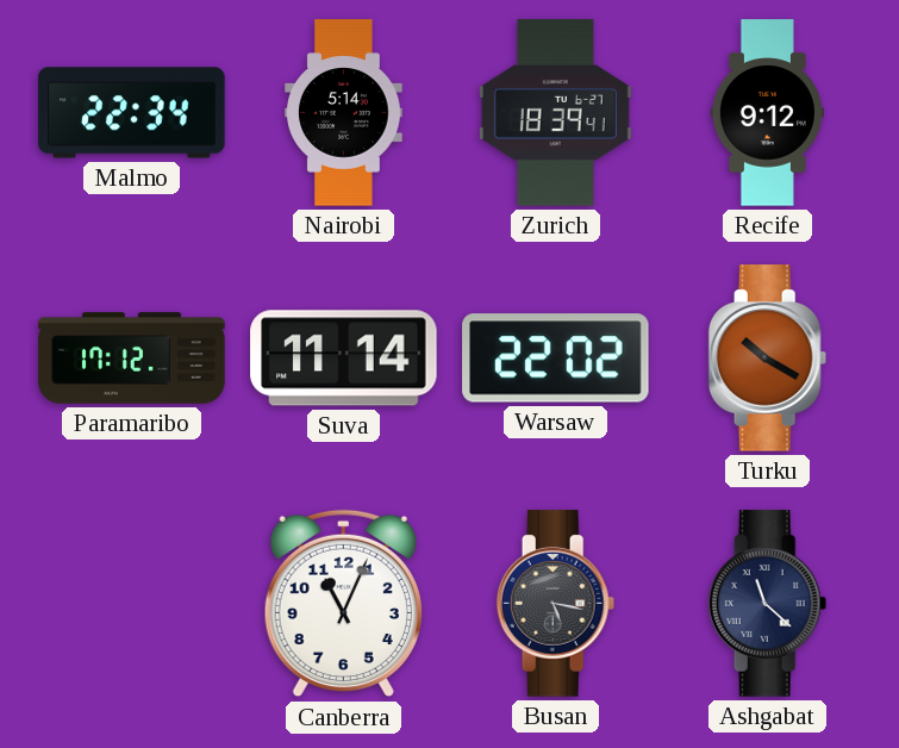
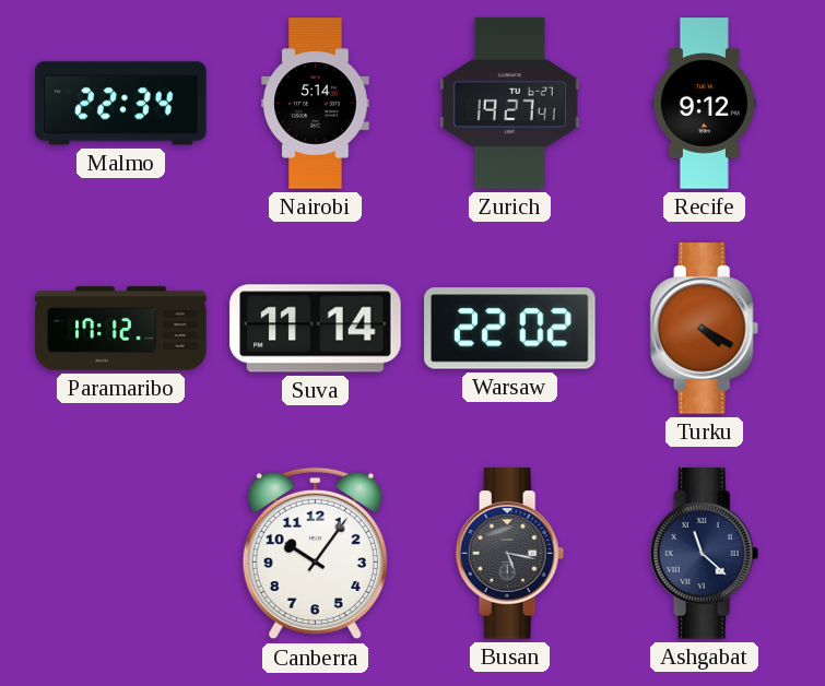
Zurich: 18:39 -> 19:27
Turku: 10:20 -> 4:20
Canberra: 11:04 -> 10:06
